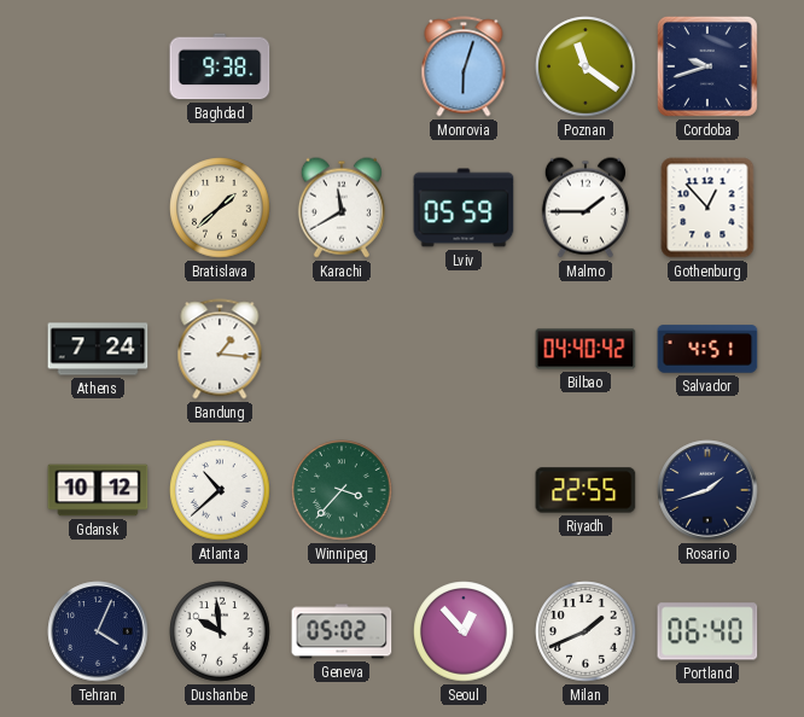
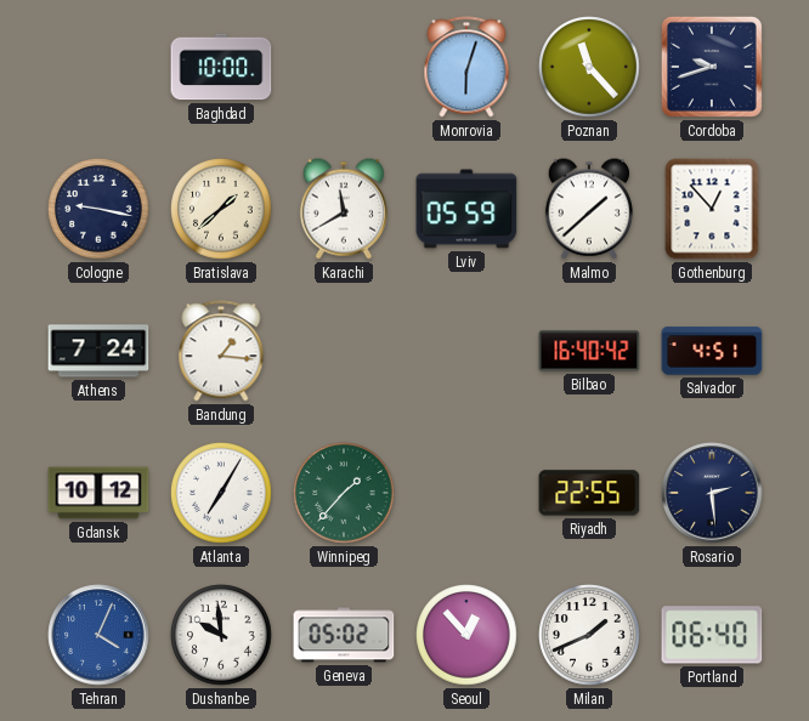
Baghdad: 9:38 -> 10:00
Poznan: 11:21 -> 11:23
Cologne: none -> 9:17
Malmo: 1:45 -> 1:38
Bilbao: 04:40 -> 16:40
Atlanta: 10:38 -> 7:05
Winnipeg: 3:37 -> 1:37
Rosario: 1:42 -> 2:29
Tehran dial: navy -> blue
